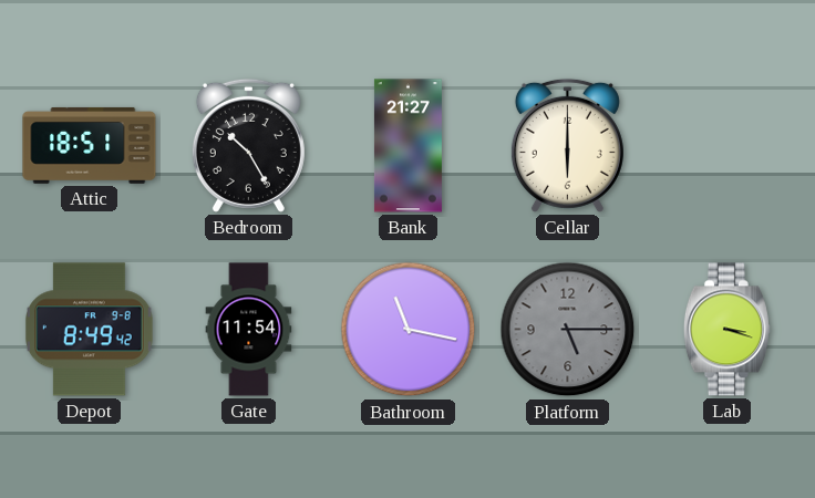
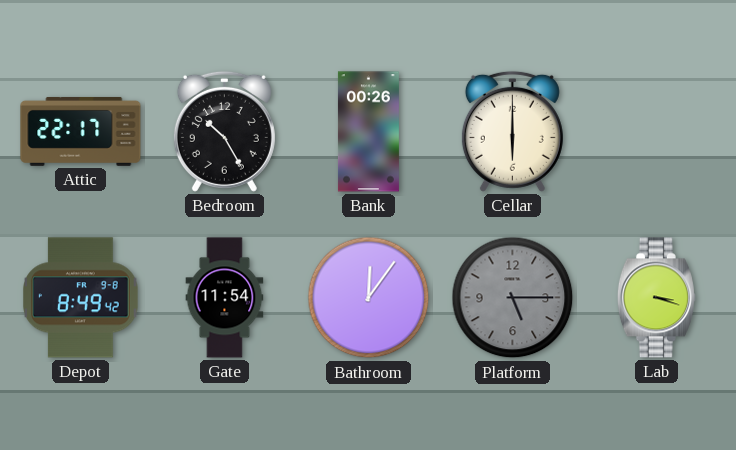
Attic: 18:51 -> 22:17
Bank: 21:27 -> 00:26
Bathroom: 11:17 -> 12:06
